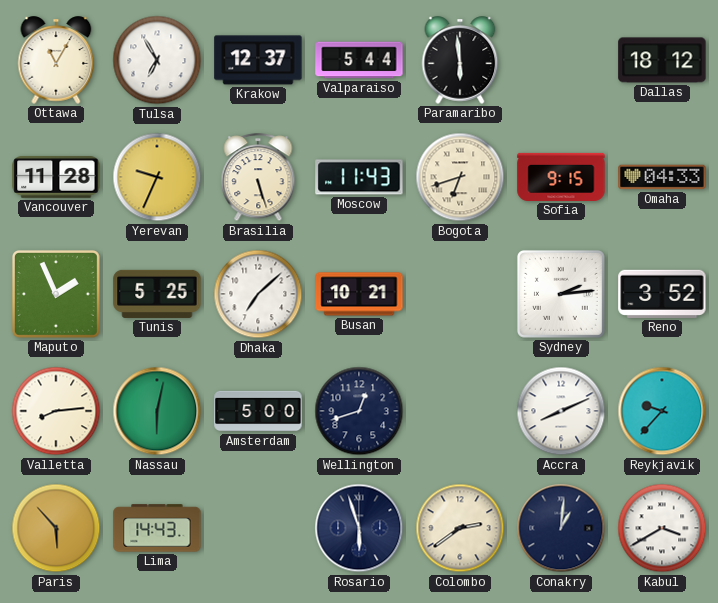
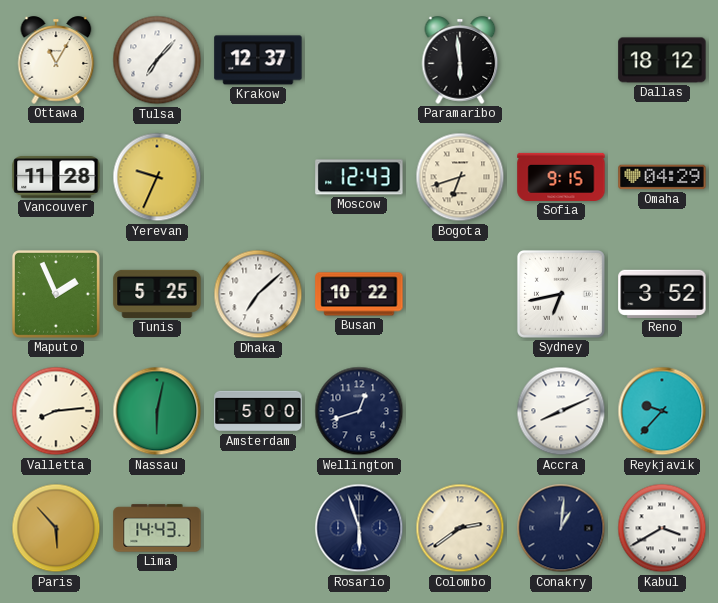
Tulsa: 6:55 -> 7:07
Valparaiso: 5:44 -> none
Brasilia: 5:27 -> none
Moscow: 11:43 -> 12:43
Omaha: 04:33 -> 04:29
Busan: 10:21 -> 10:22
Sydney: 2:14 -> 6:43
